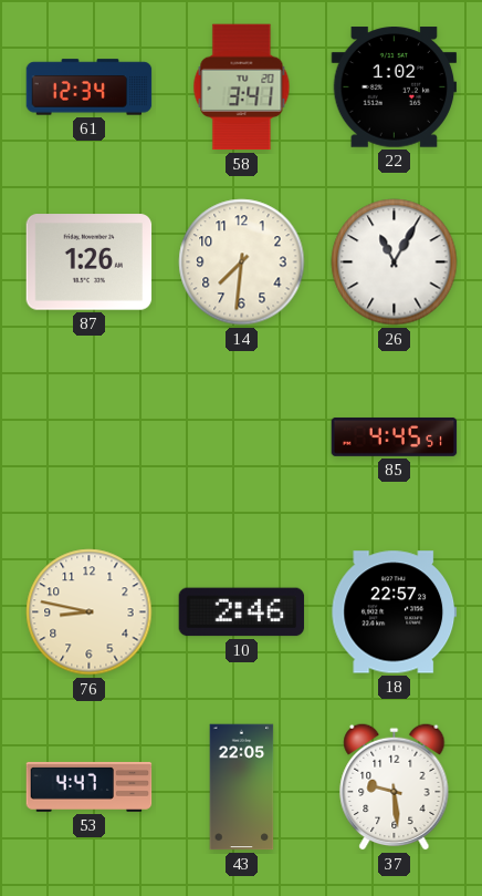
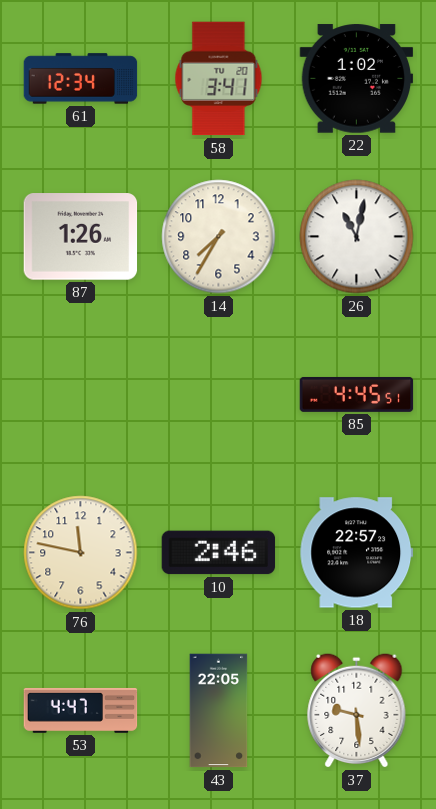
14: 7:31 -> 7:35
26: 11:05 -> 11:02
76: 8:47 -> 11:47
